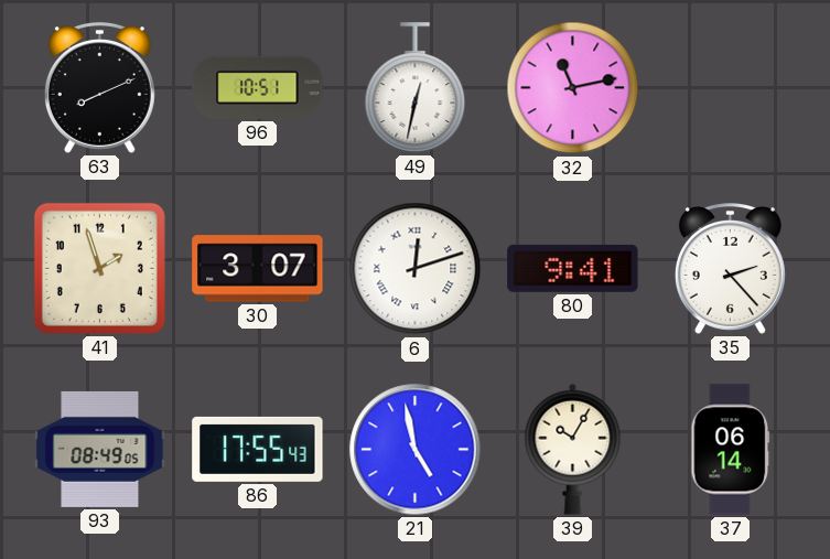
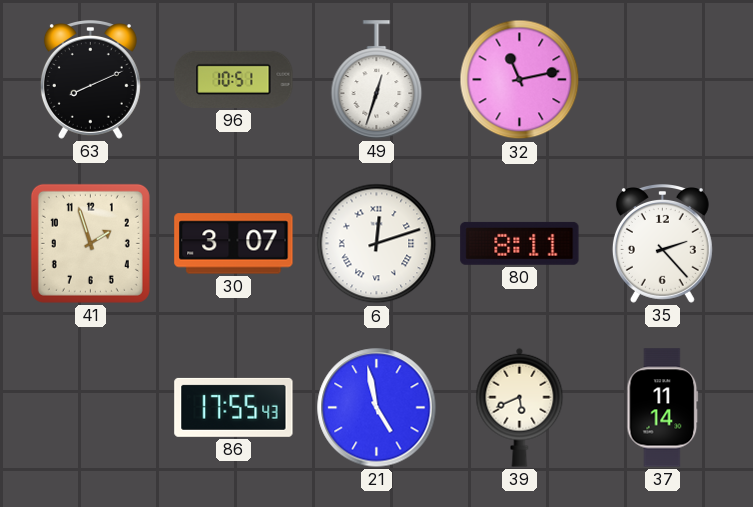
49: 12:32 -> 12:33
80: 9:41 -> 8:11
93: 08:49 -> none
39: 10:05 -> 5:41
37: 06:14 -> 11:14
